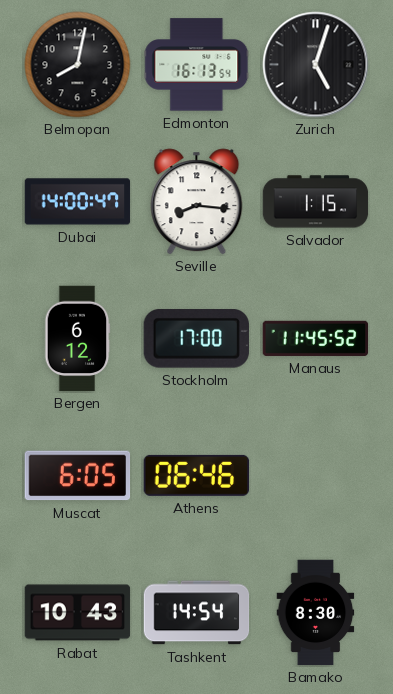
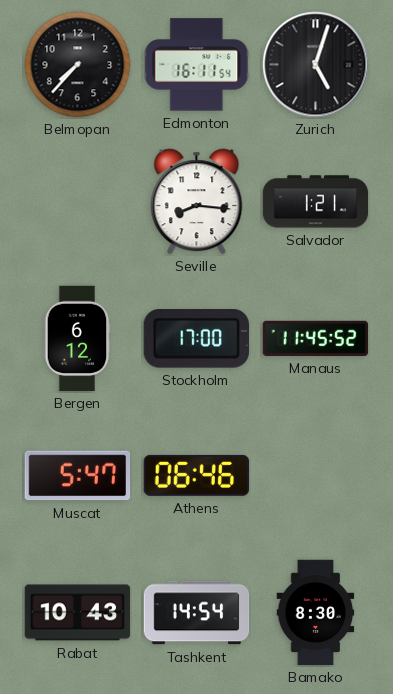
Belmopan: 8:02 -> 7:37
Edmonton: 16:13 -> 16:11
Dubai: 14:00 -> none
Salvador: 1:15 -> 1:21
Muscat: 6:05 -> 5:47
